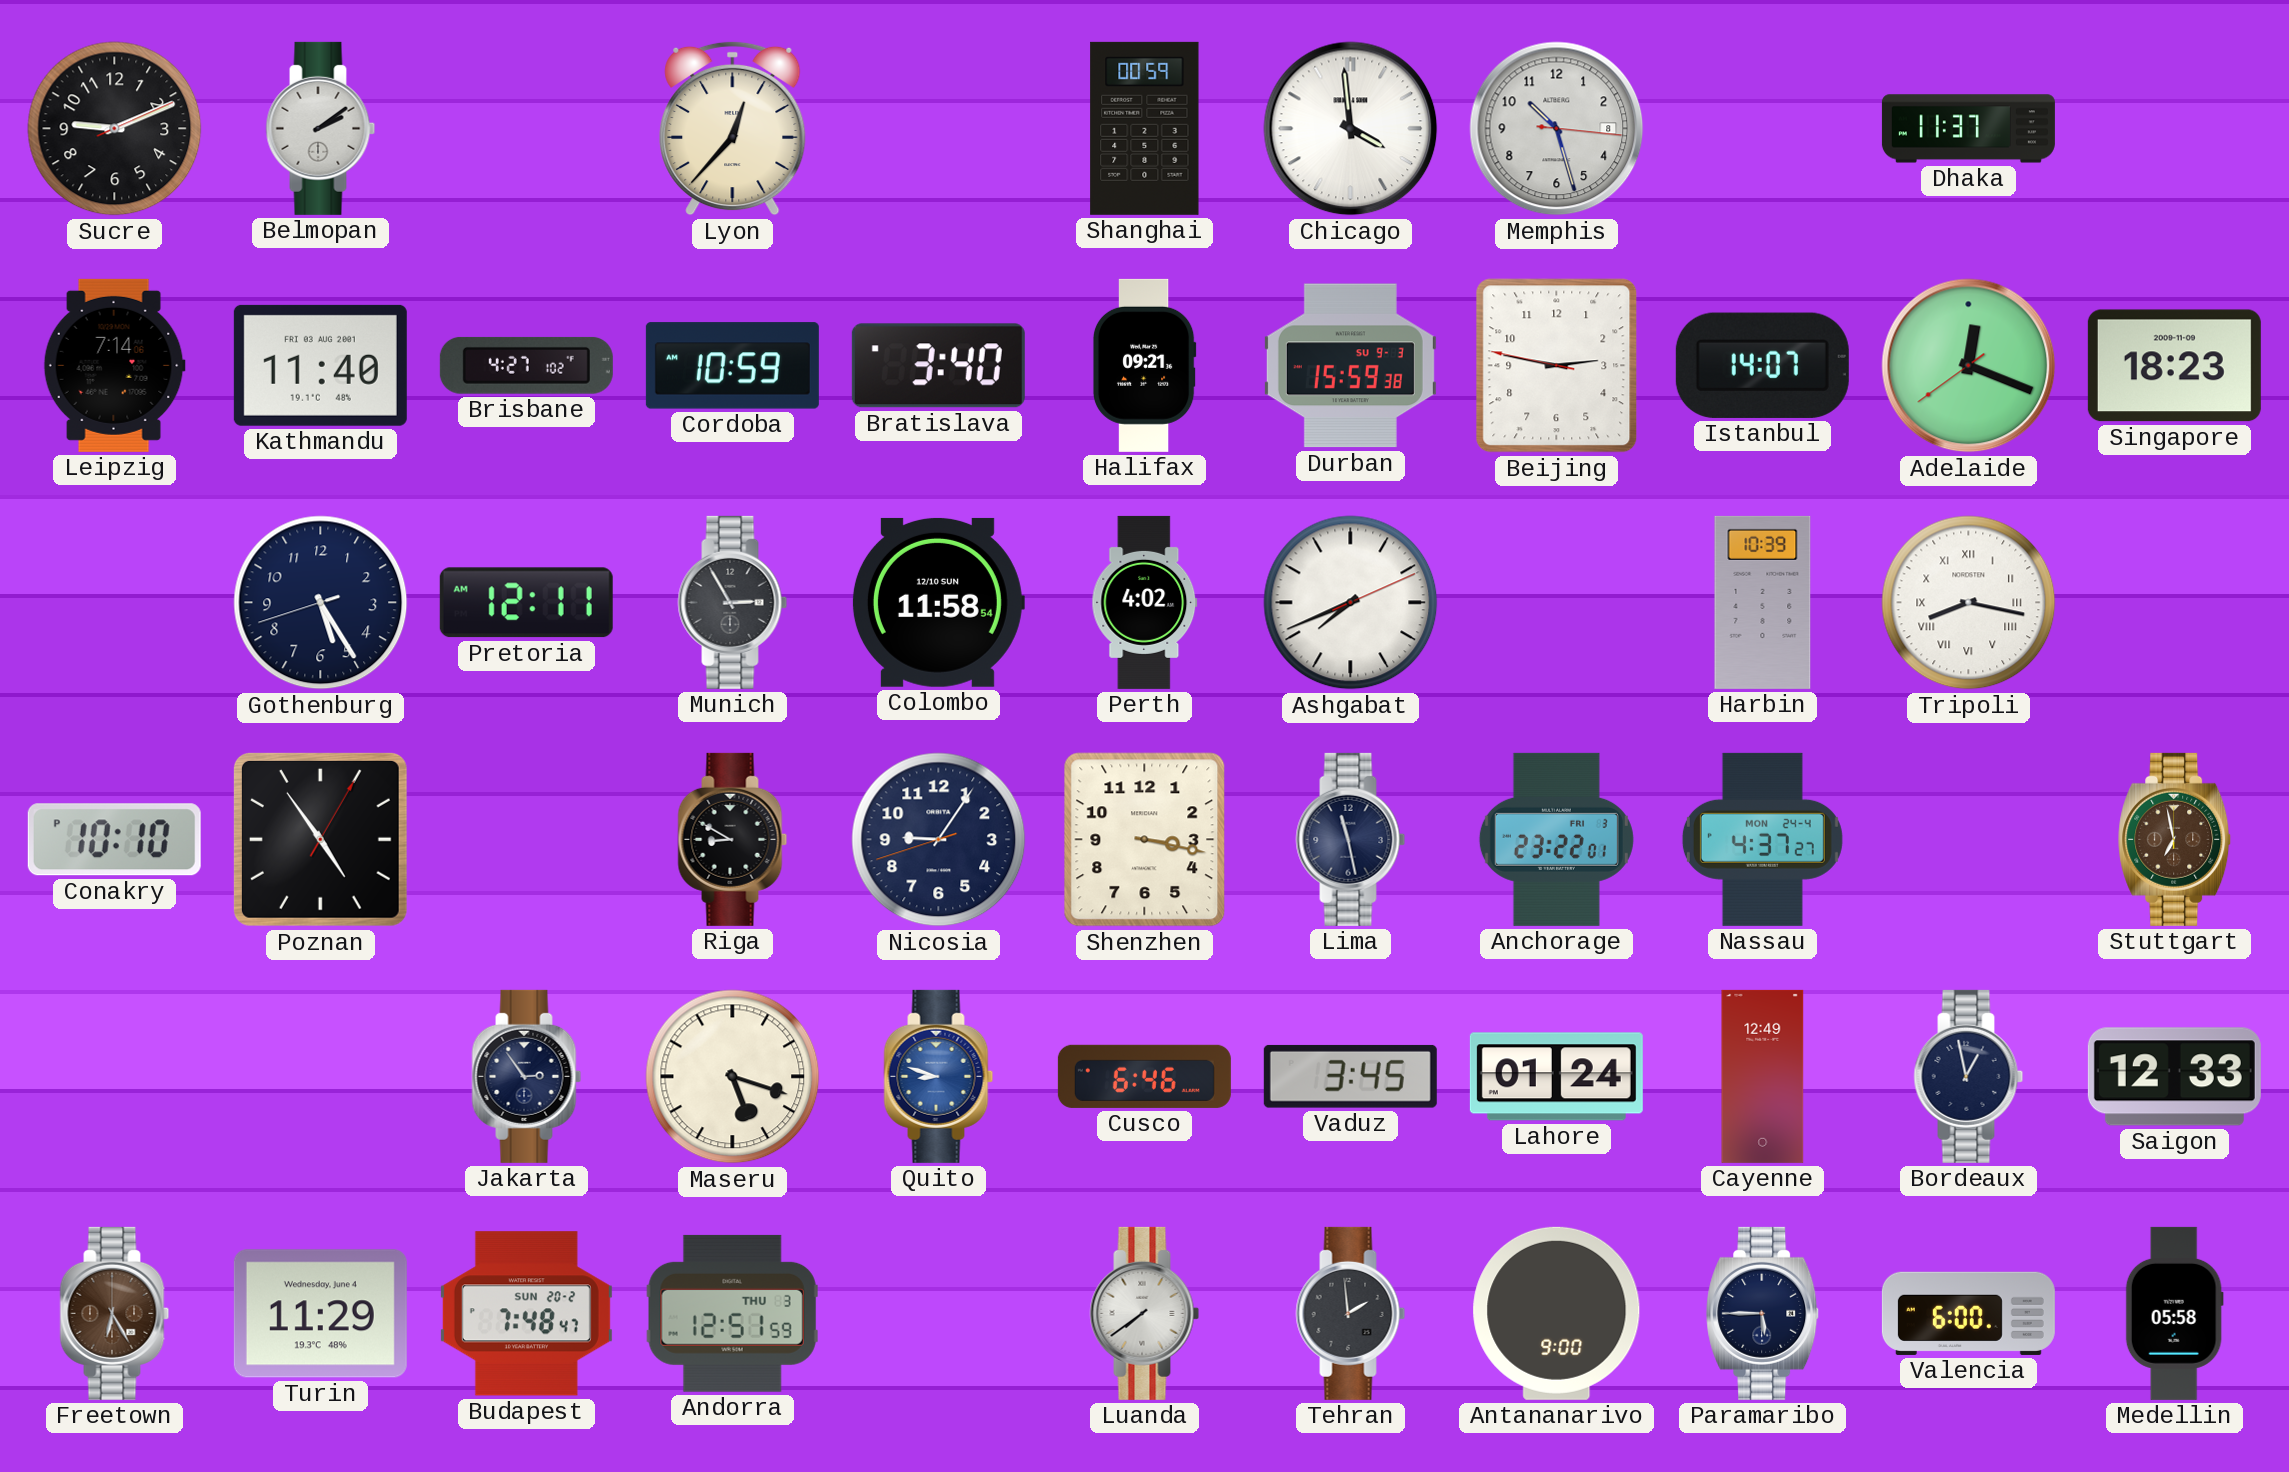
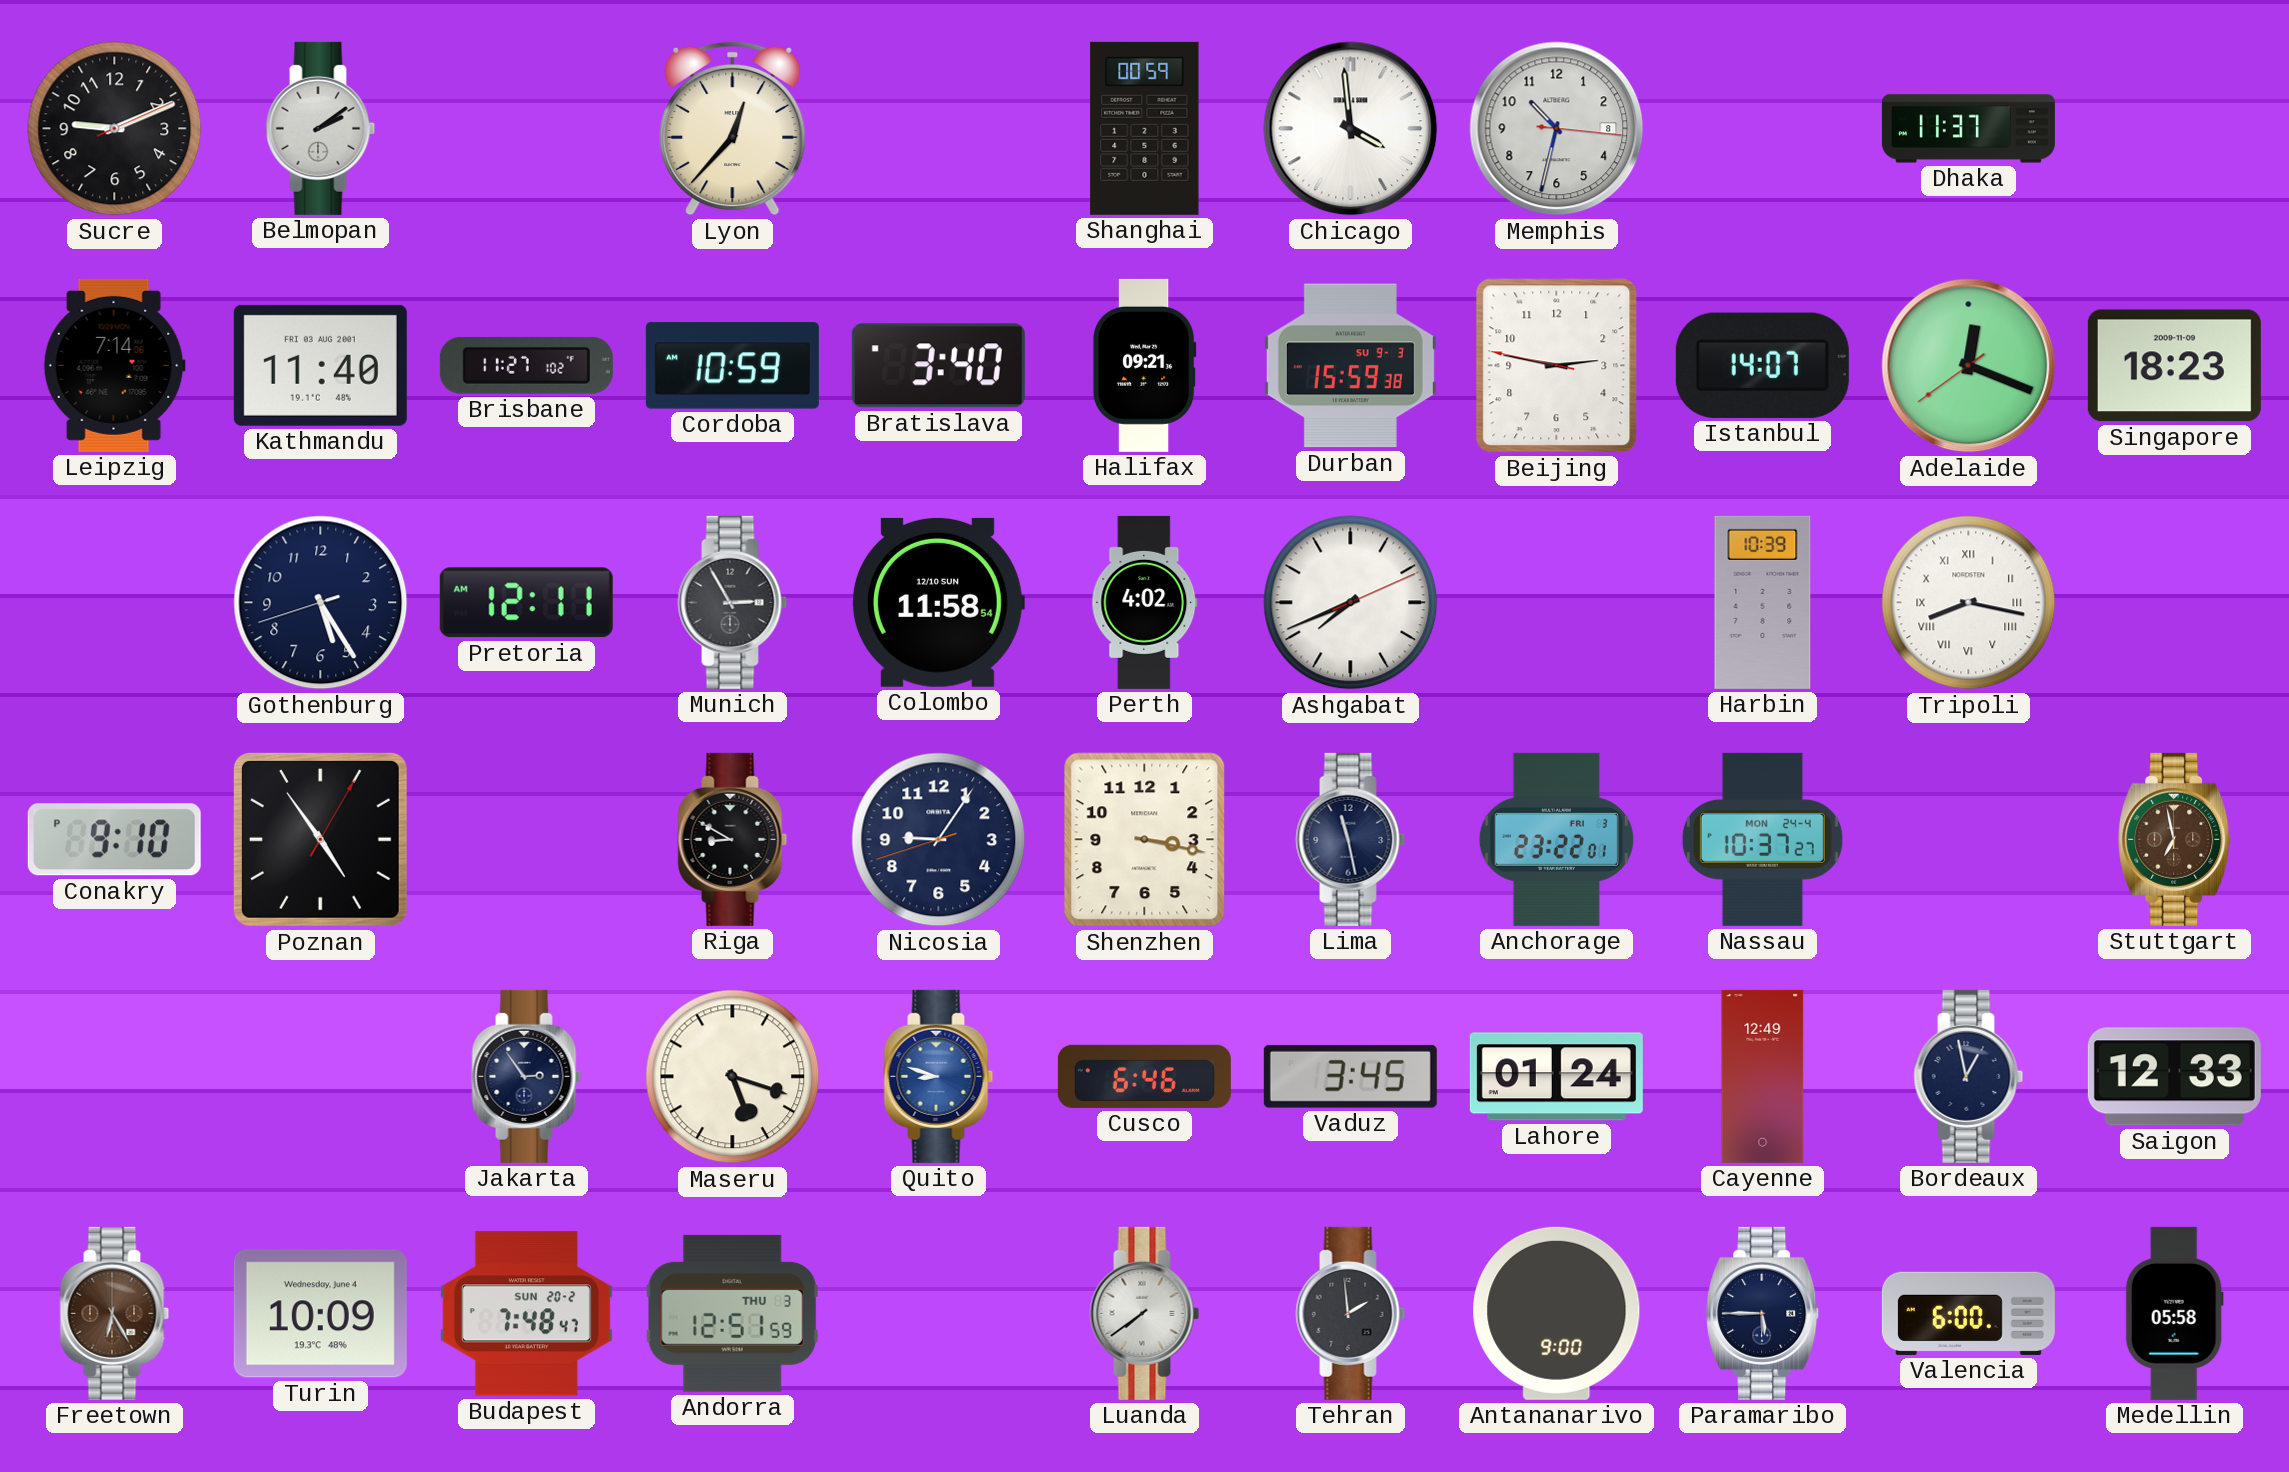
Memphis: 10:27 -> 10:32
Brisbane: 4:27 -> 11:27
Conakry: 10:10 -> 9:10
Nassau: 4:37 -> 10:37
Turin: 11:29 -> 10:09
